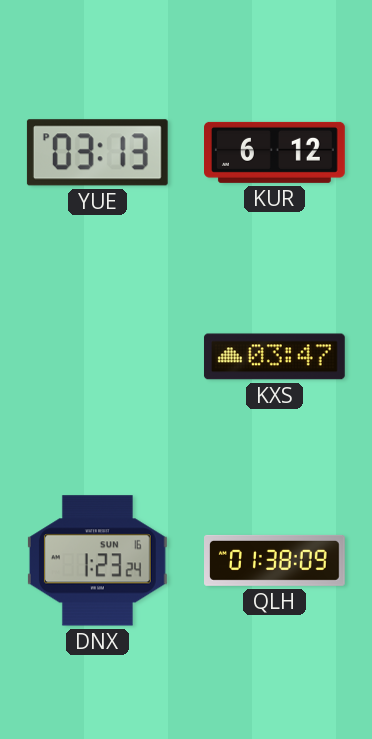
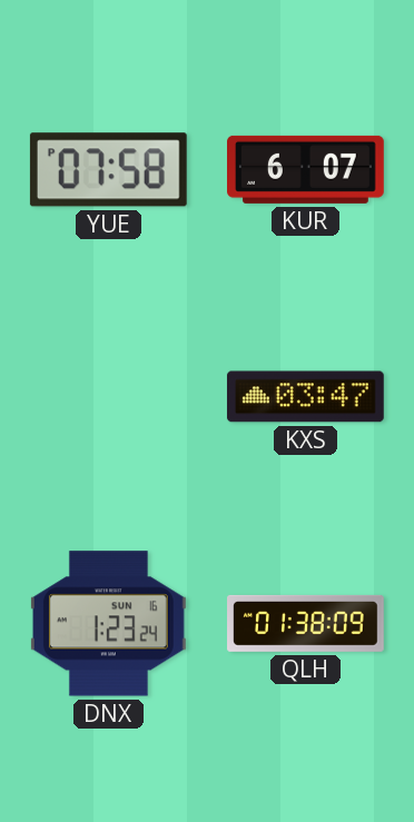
YUE: 03:13 -> 07:58
KUR: 6:12 -> 6:07
